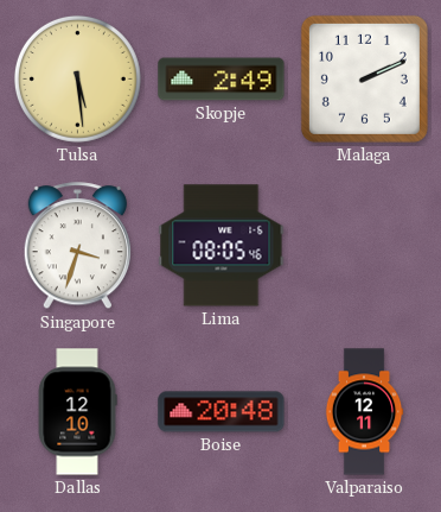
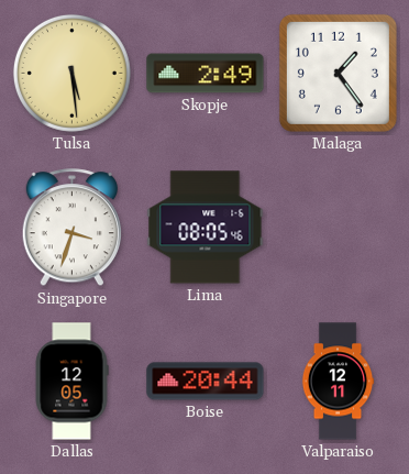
Malaga: 2:11 -> 1:24
Dallas: 12:10 -> 12:05
Boise: 20:48 -> 20:44
